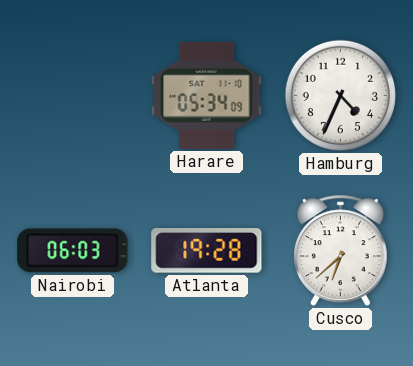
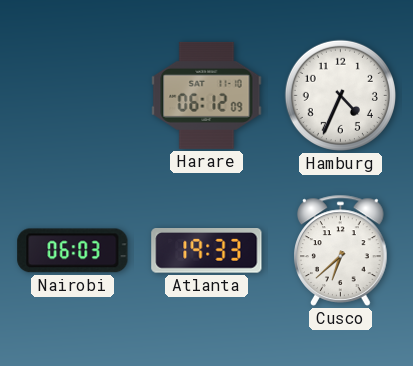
Harare: 05:34 -> 06:12
Atlanta: 19:28 -> 19:33
